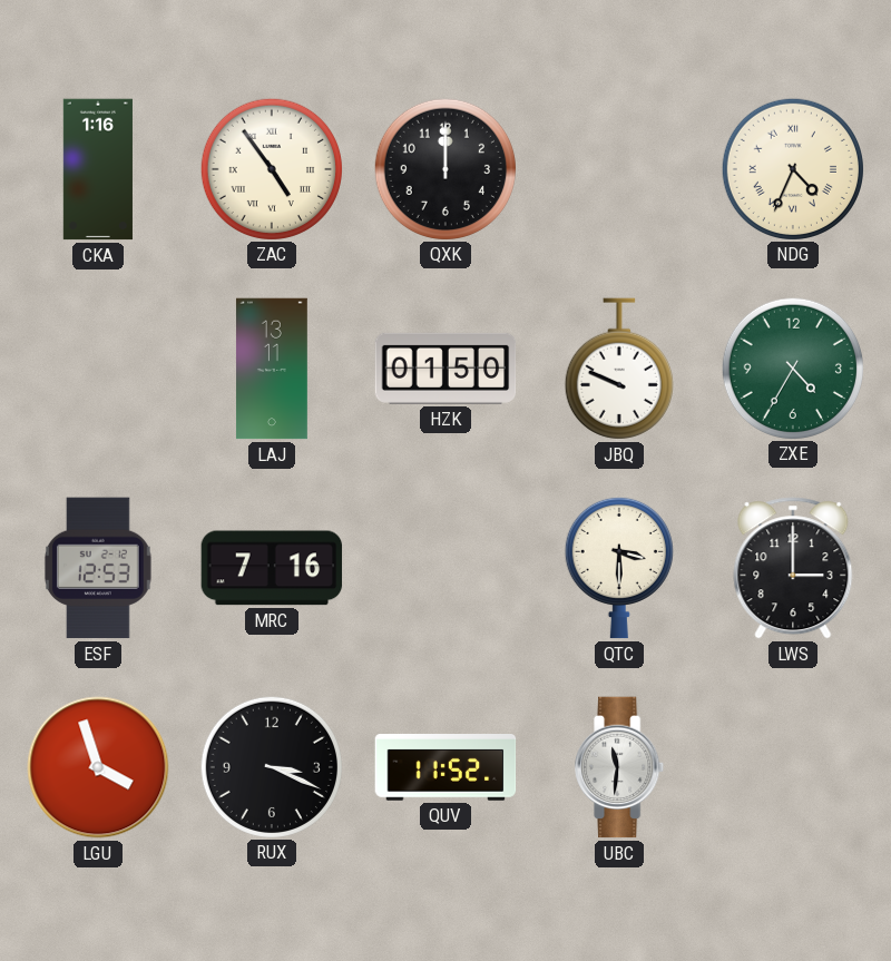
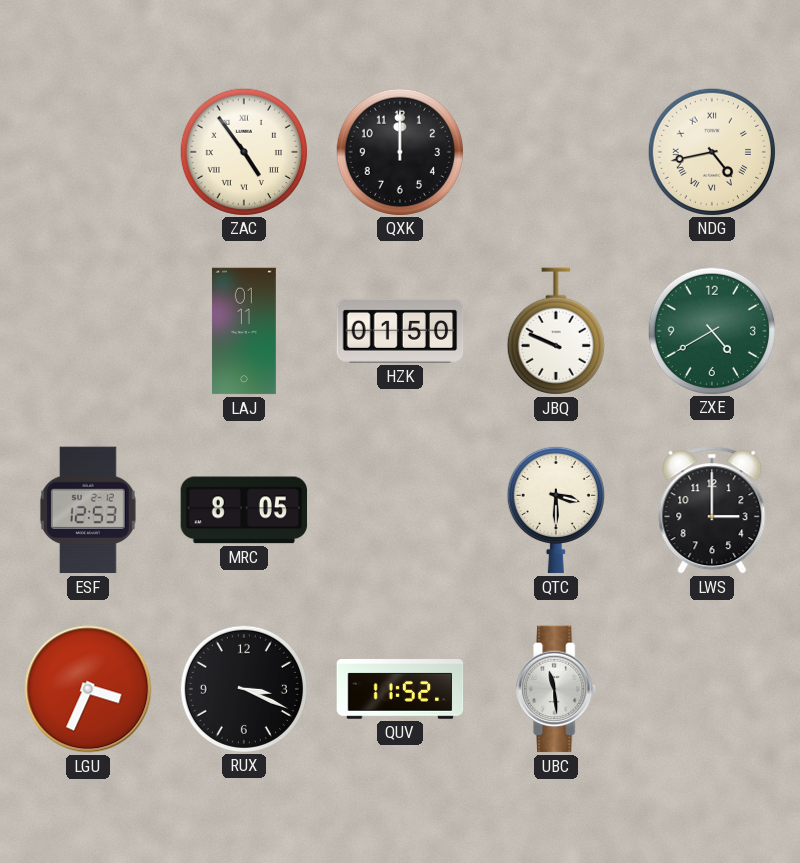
CKA: 1:16 -> none
NDG: 4:34 -> 4:43
LAJ: 13:11 -> 01:11
ZXE: 4:35 -> 4:40
MRC: 7:16 -> 8:05
LGU: 3:57 -> 3:34
UBC: 11:31 -> 11:29
